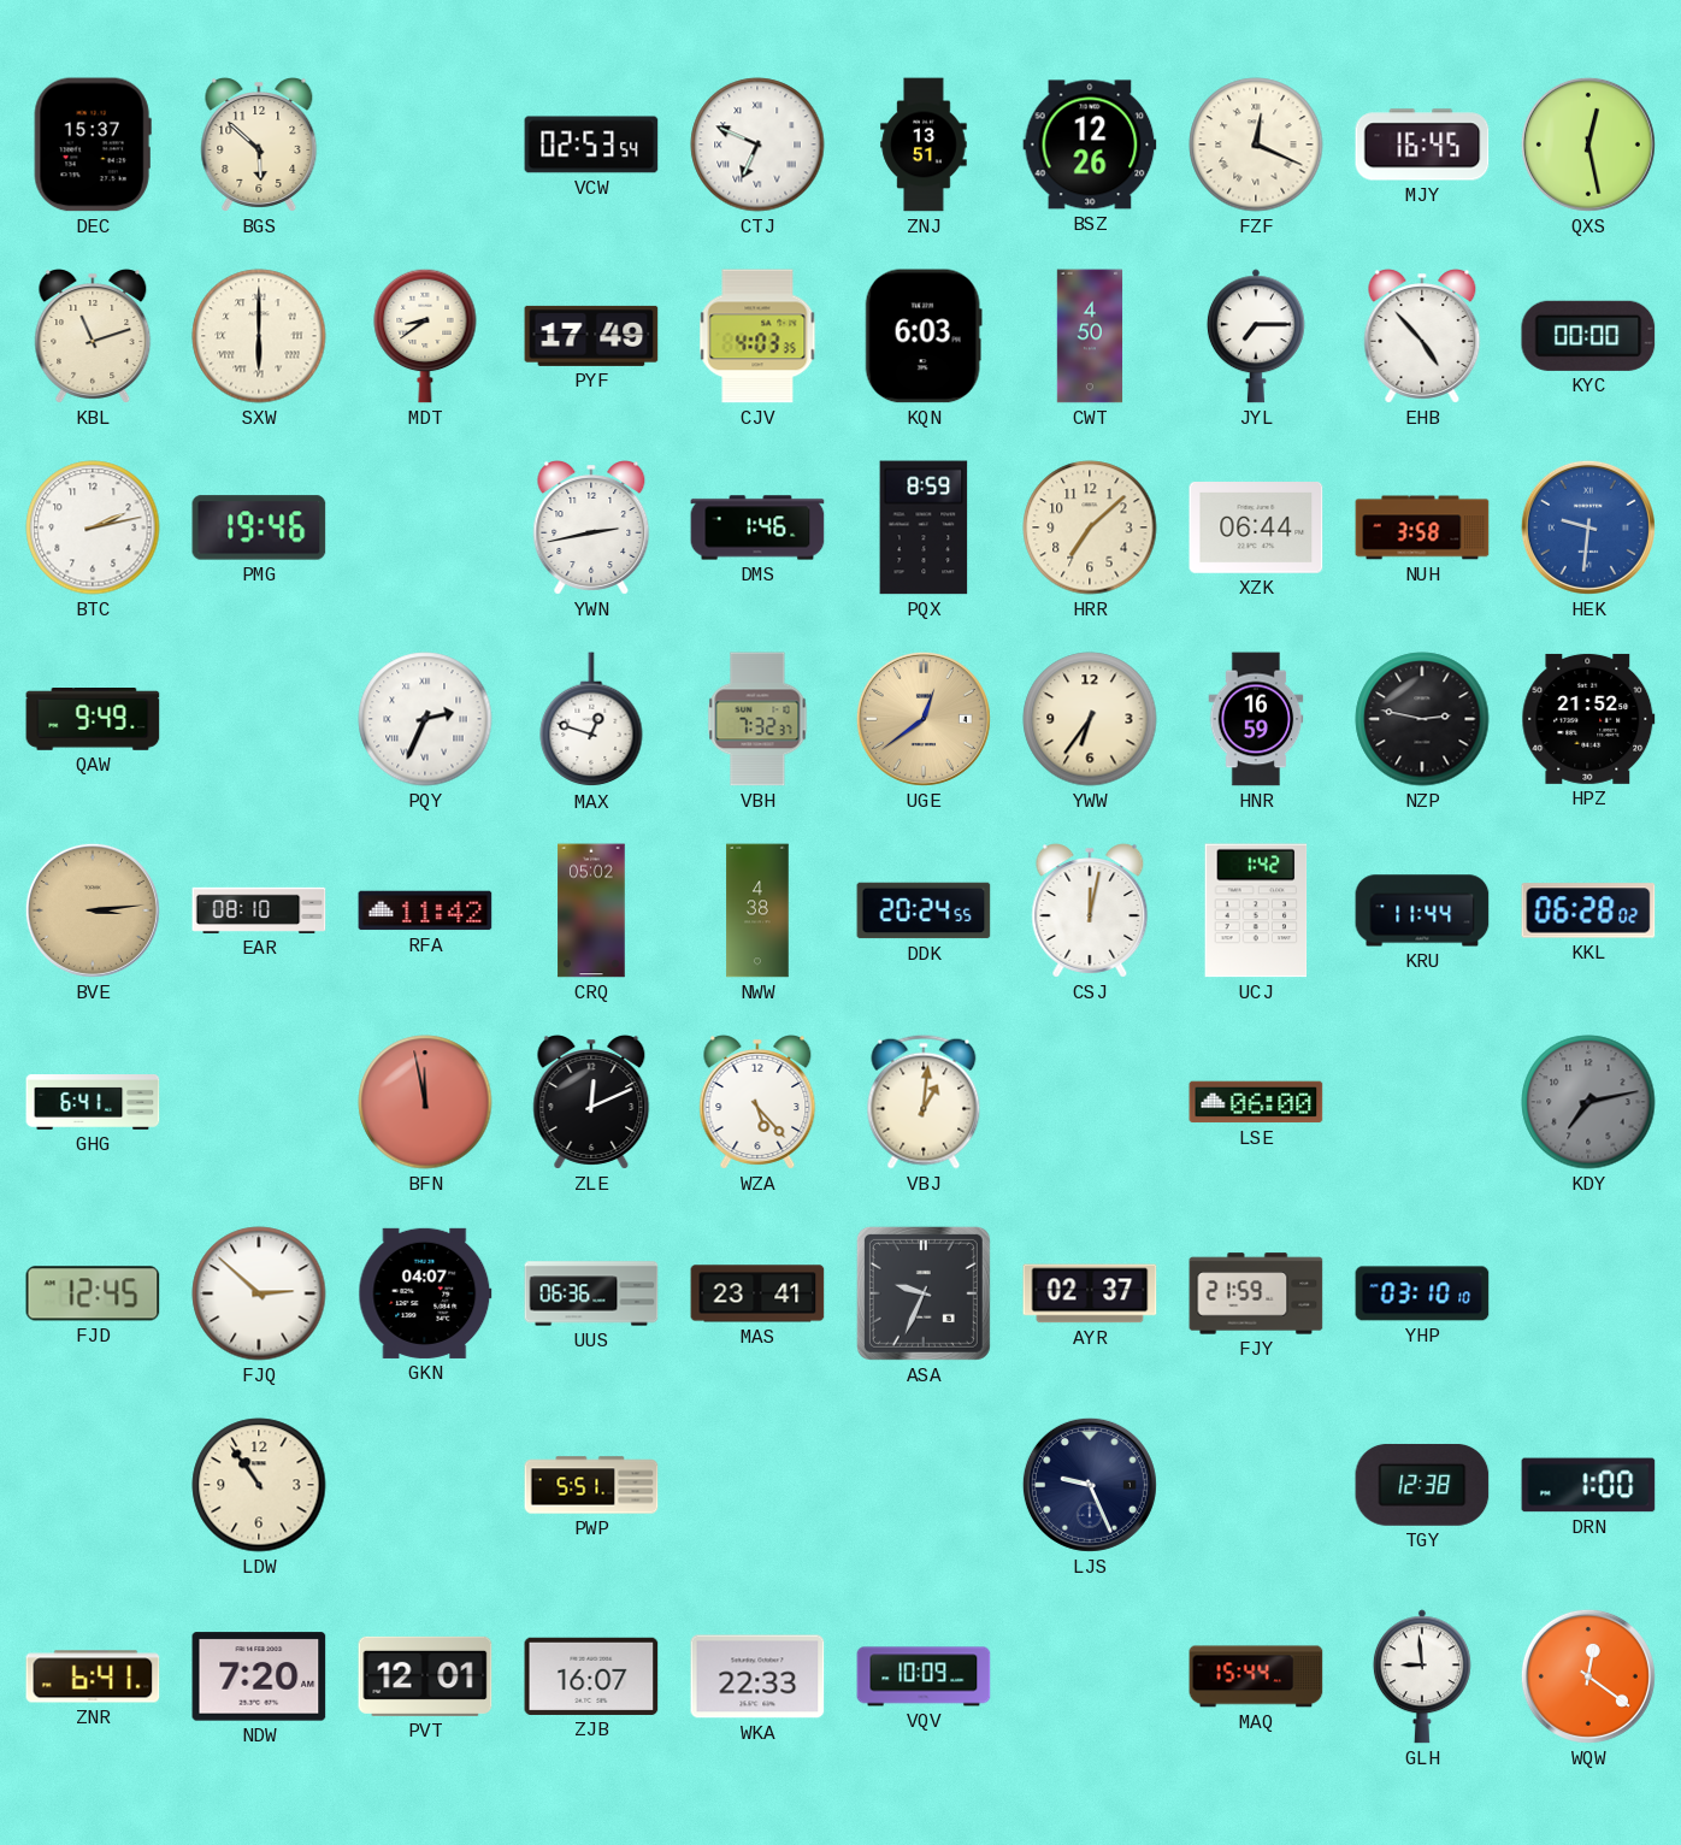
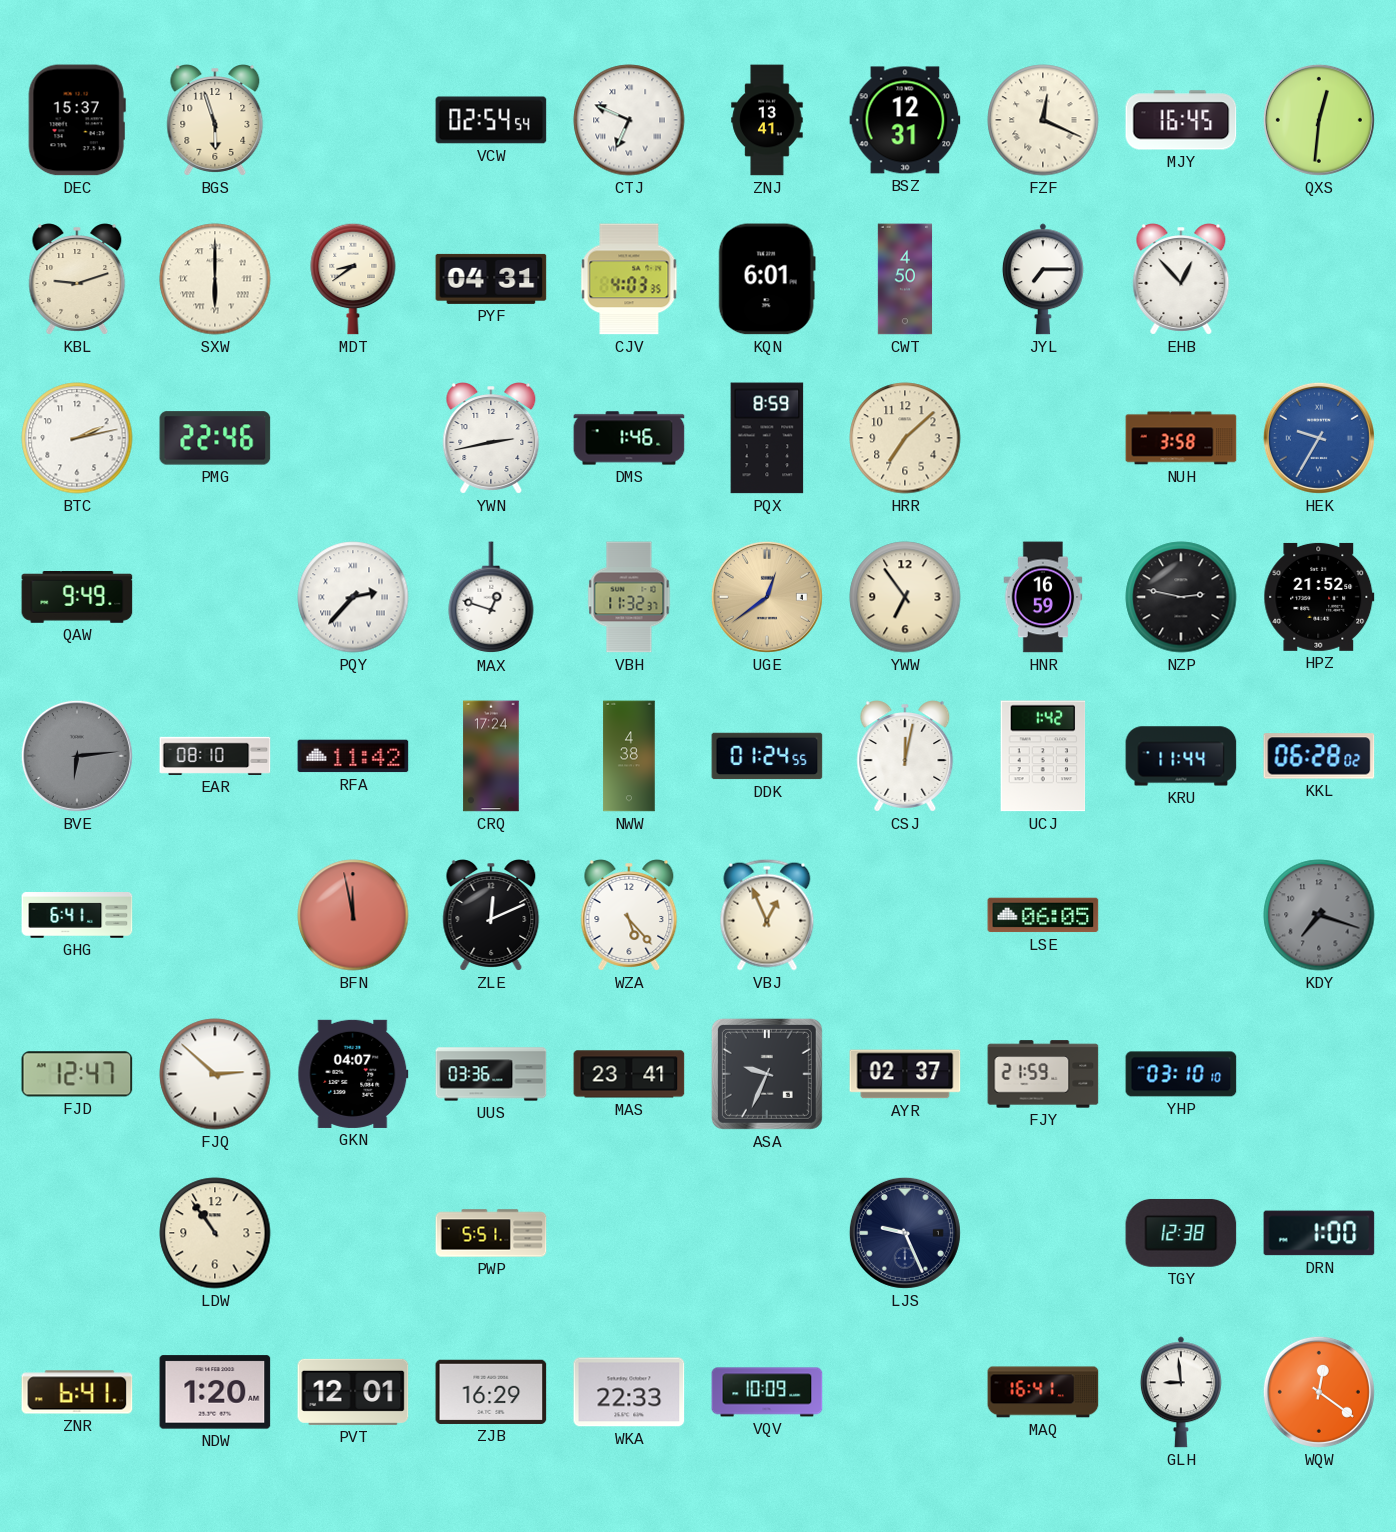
BGS: 5:52 -> 5:57
VCW: 02:53 -> 02:54
ZNJ: 13:51 -> 13:41
BSZ: 12:26 -> 12:31
QXS: 12:28 -> 12:31
KBL: 11:12 -> 9:12
PYF: 17:49 -> 04:31
KQN: 6:03 -> 6:01
EHB: 4:53 -> 12:53
KYC: 00:00 -> none
PMG: 19:46 -> 22:46
XZK: 06:44 -> none
HEK: 9:31 -> 9:35
PQY: 2:34 -> 2:37
VBH: 7:32 -> 11:32
YWW: 6:36 -> 6:54
BVE: 3:14 -> 6:14
BVE dial: champagne -> grey
CRQ: 05:02 -> 17:24
DDK: 20:24 -> 01:24
VBJ: 1:01 -> 12:56
LSE: 06:00 -> 06:05
KDY: 7:13 -> 7:18
FJD: 12:45 -> 12:47
UUS: 06:36 -> 03:36
NDW: 7:20 -> 1:20
ZJB: 16:07 -> 16:29
MAQ: 15:44 -> 16:41
